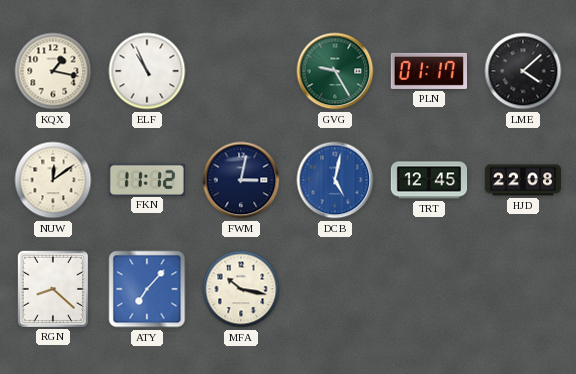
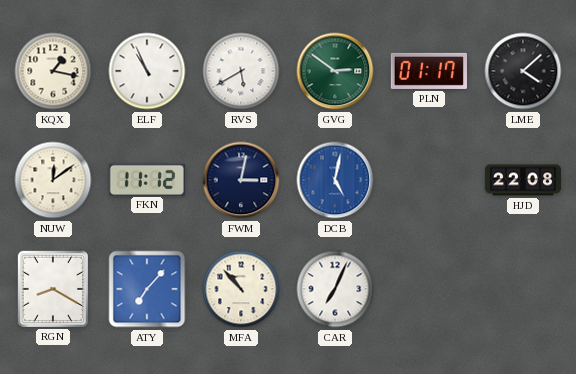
RVS: none -> 5:40
GVG: 9:25 -> 2:51
TRT: 12:45 -> none
RGN: 8:22 -> 8:20
MFA: 10:17 -> 10:53
CAR: none -> 7:04
